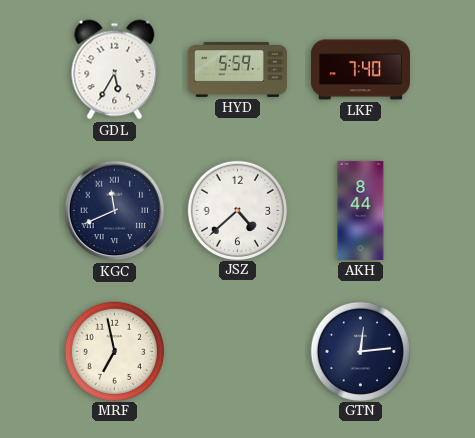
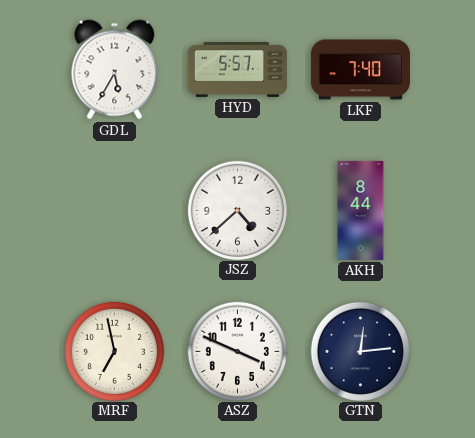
HYD: 5:59 -> 5:57
KGC: 11:41 -> none
ASZ: none -> 3:49
